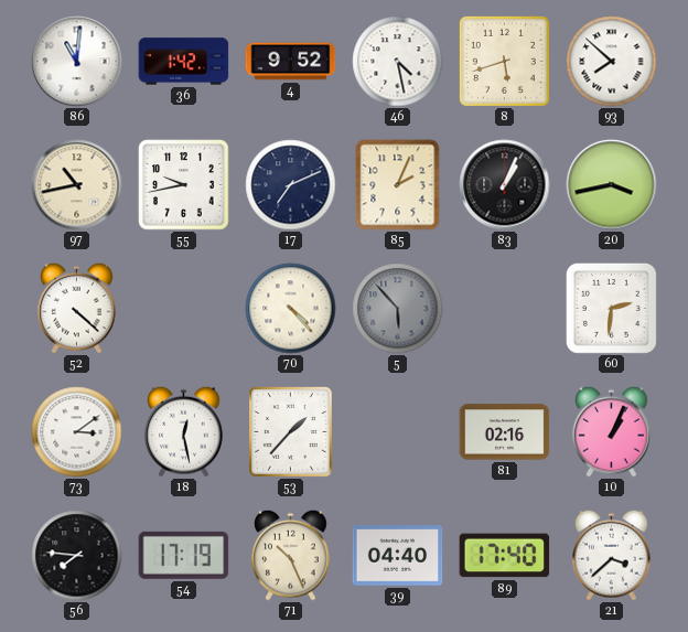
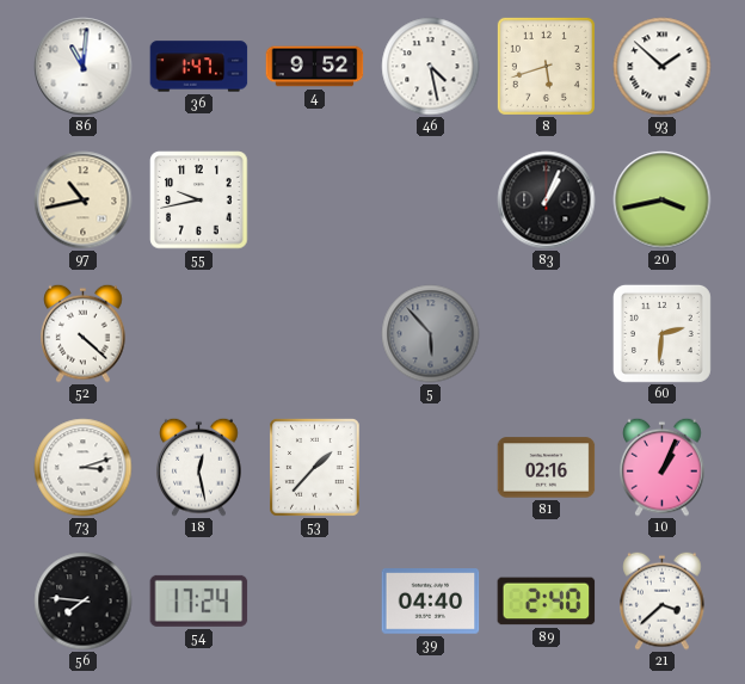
36: 1:42 -> 1:47
93: 7:52 -> 1:52
17: 7:11 -> none
85: 2:04 -> none
70: 4:23 -> none
73: 3:09 -> 3:12
54: 17:19 -> 17:24
71: 10:26 -> none
89: 17:40 -> 2:40
